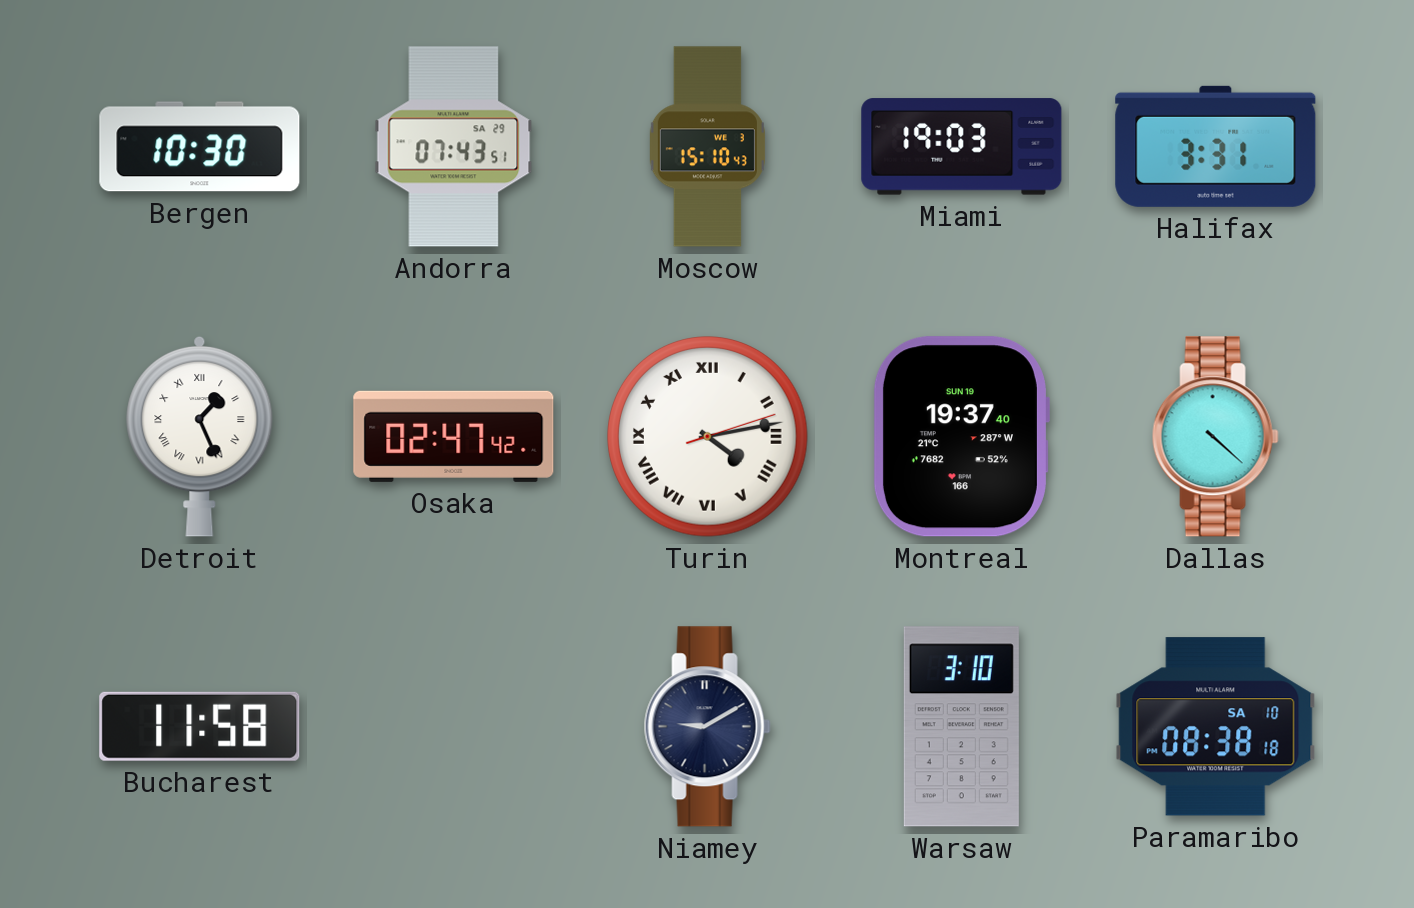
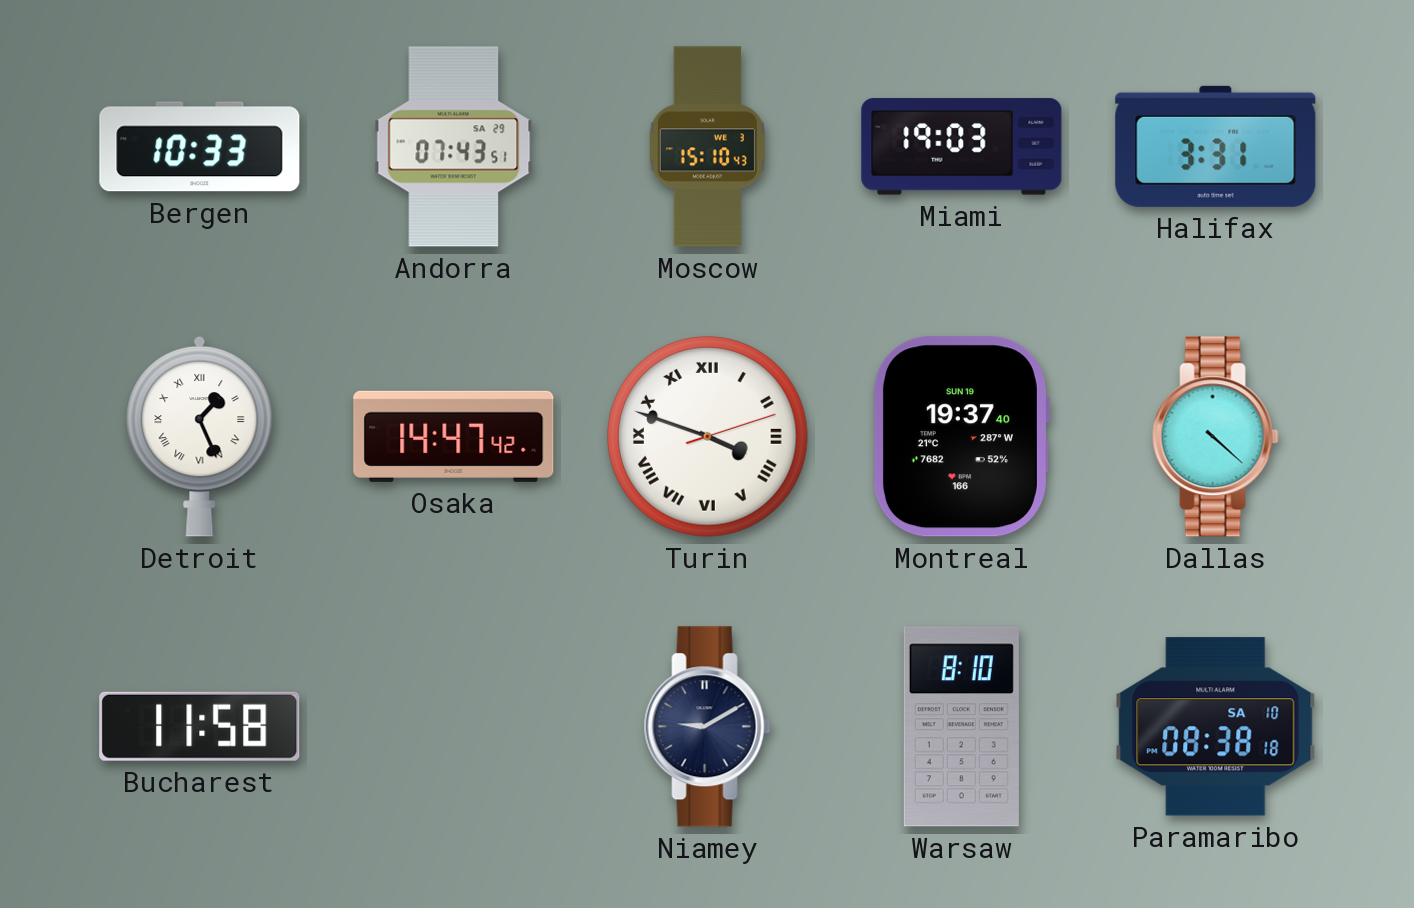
Bergen: 10:30 -> 10:33
Osaka: 02:47 -> 14:47
Turin: 4:13 -> 3:48
Warsaw: 3:10 -> 8:10
